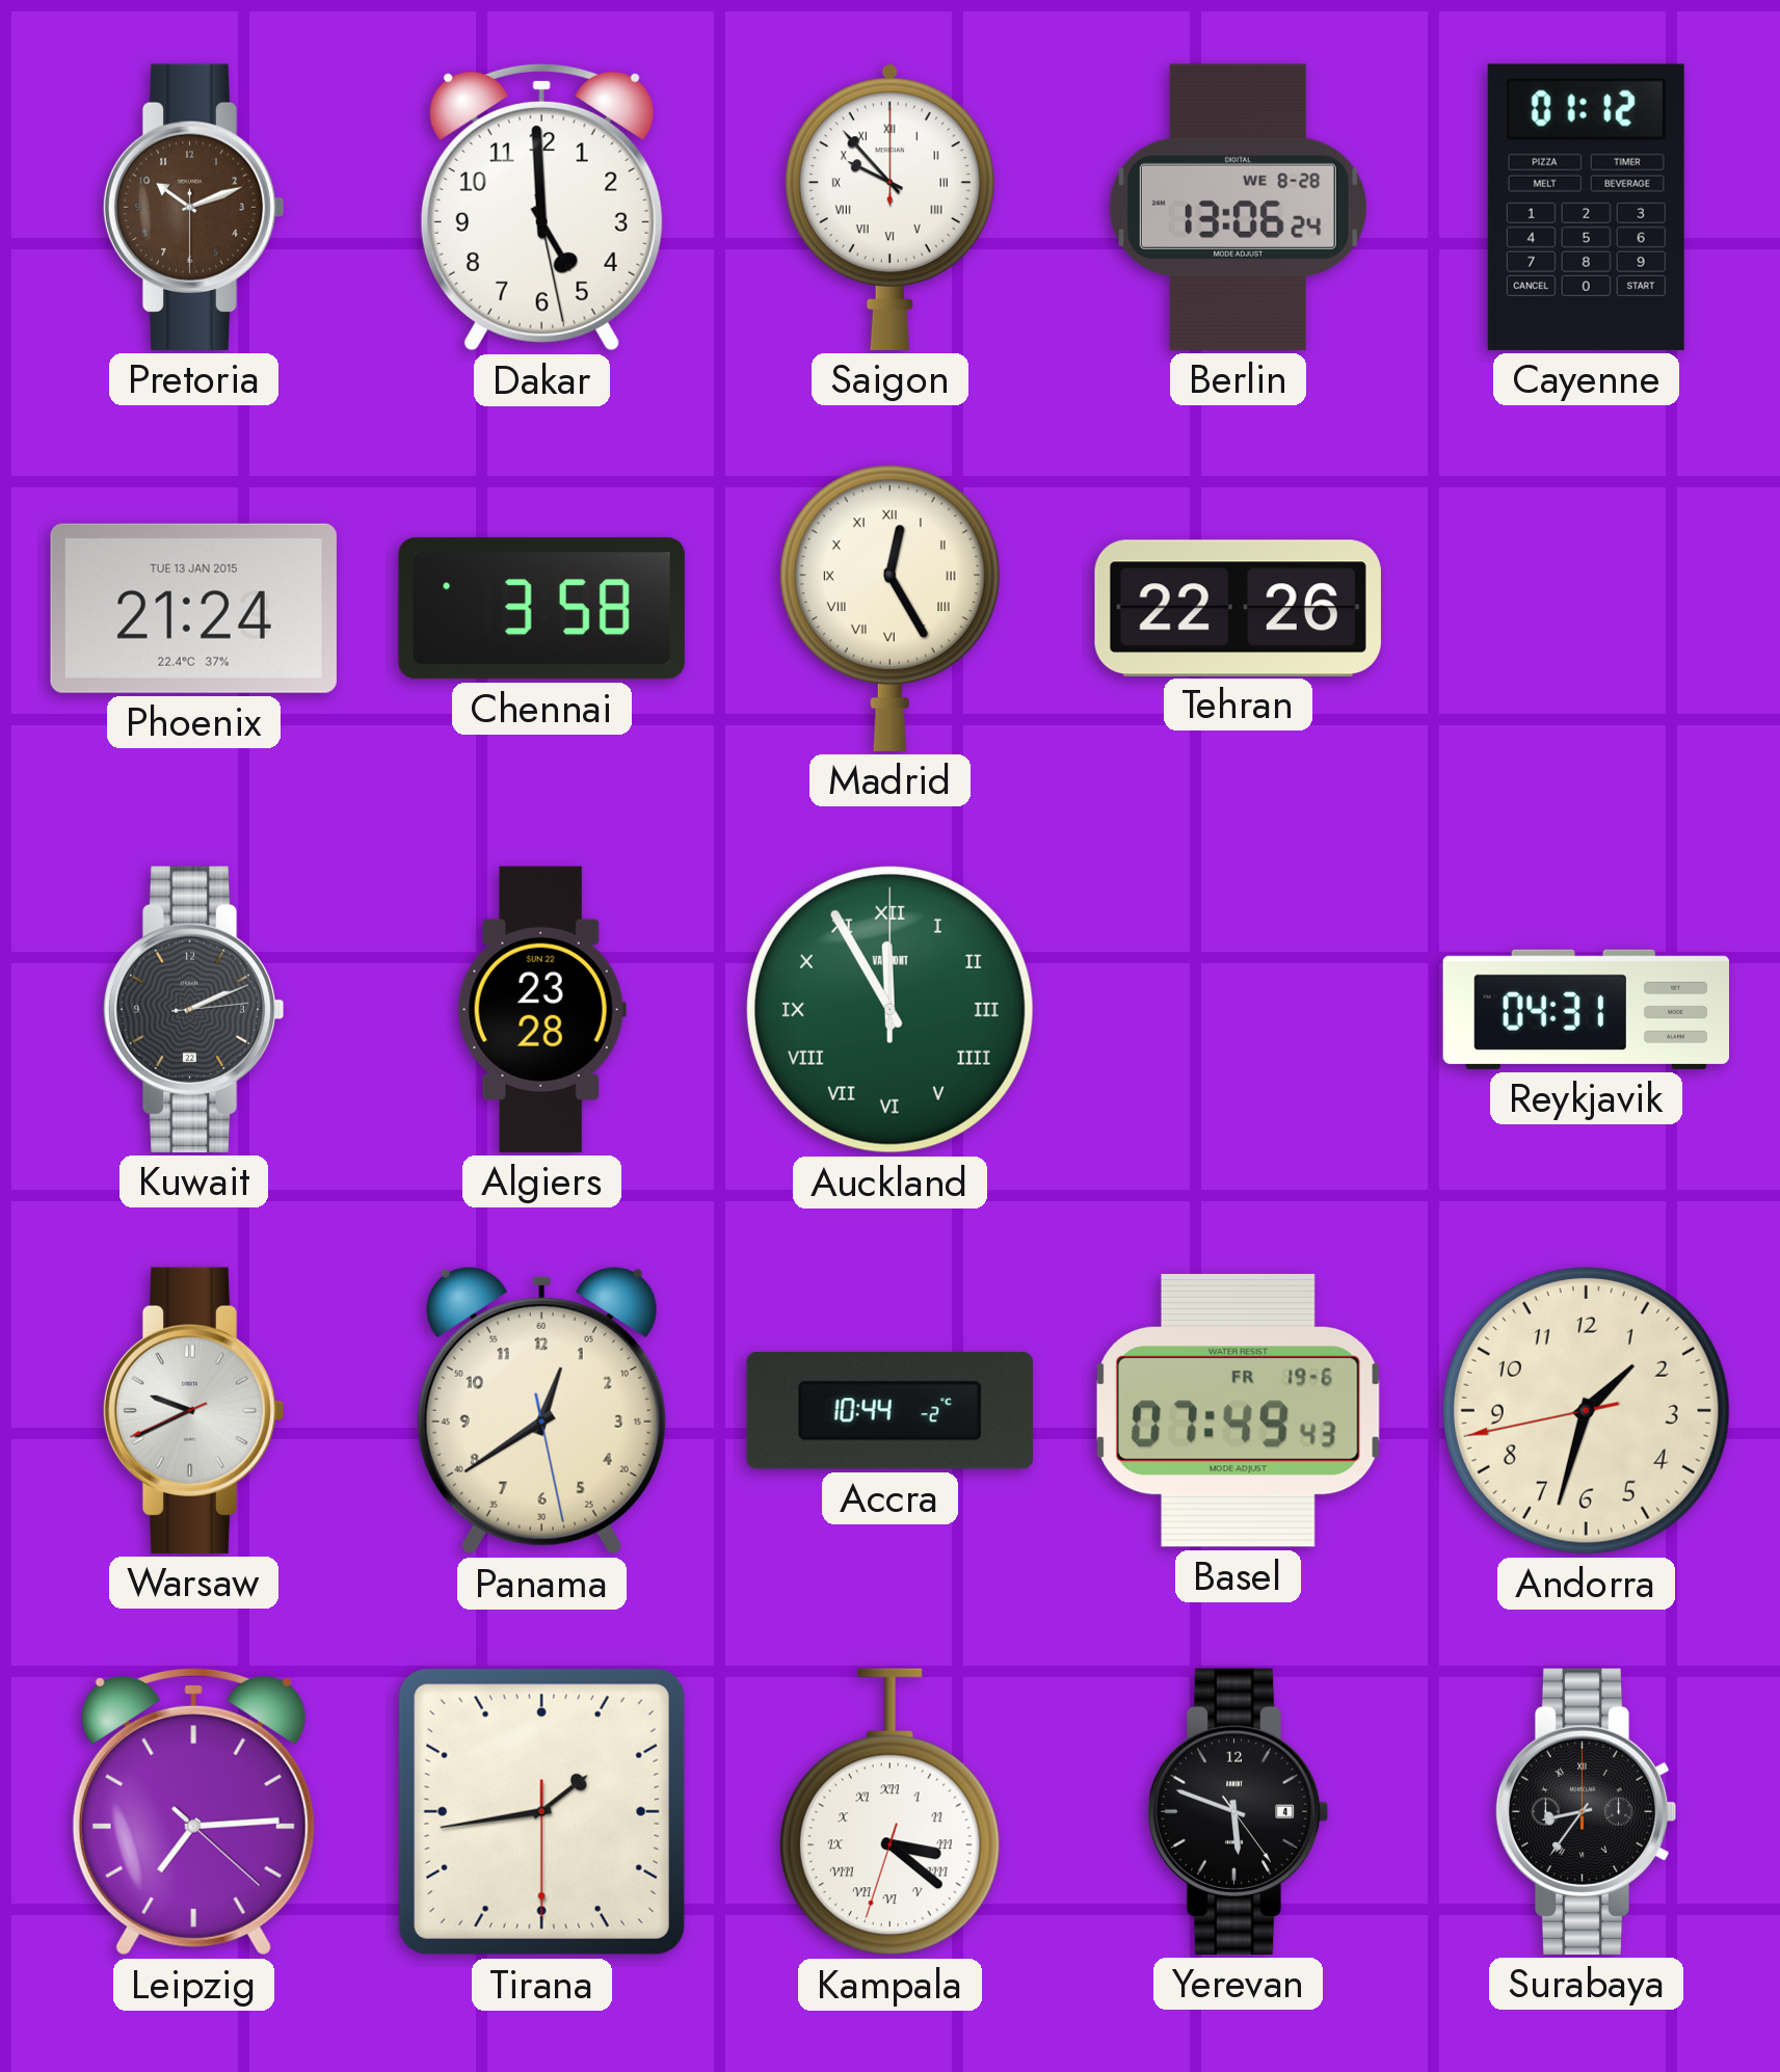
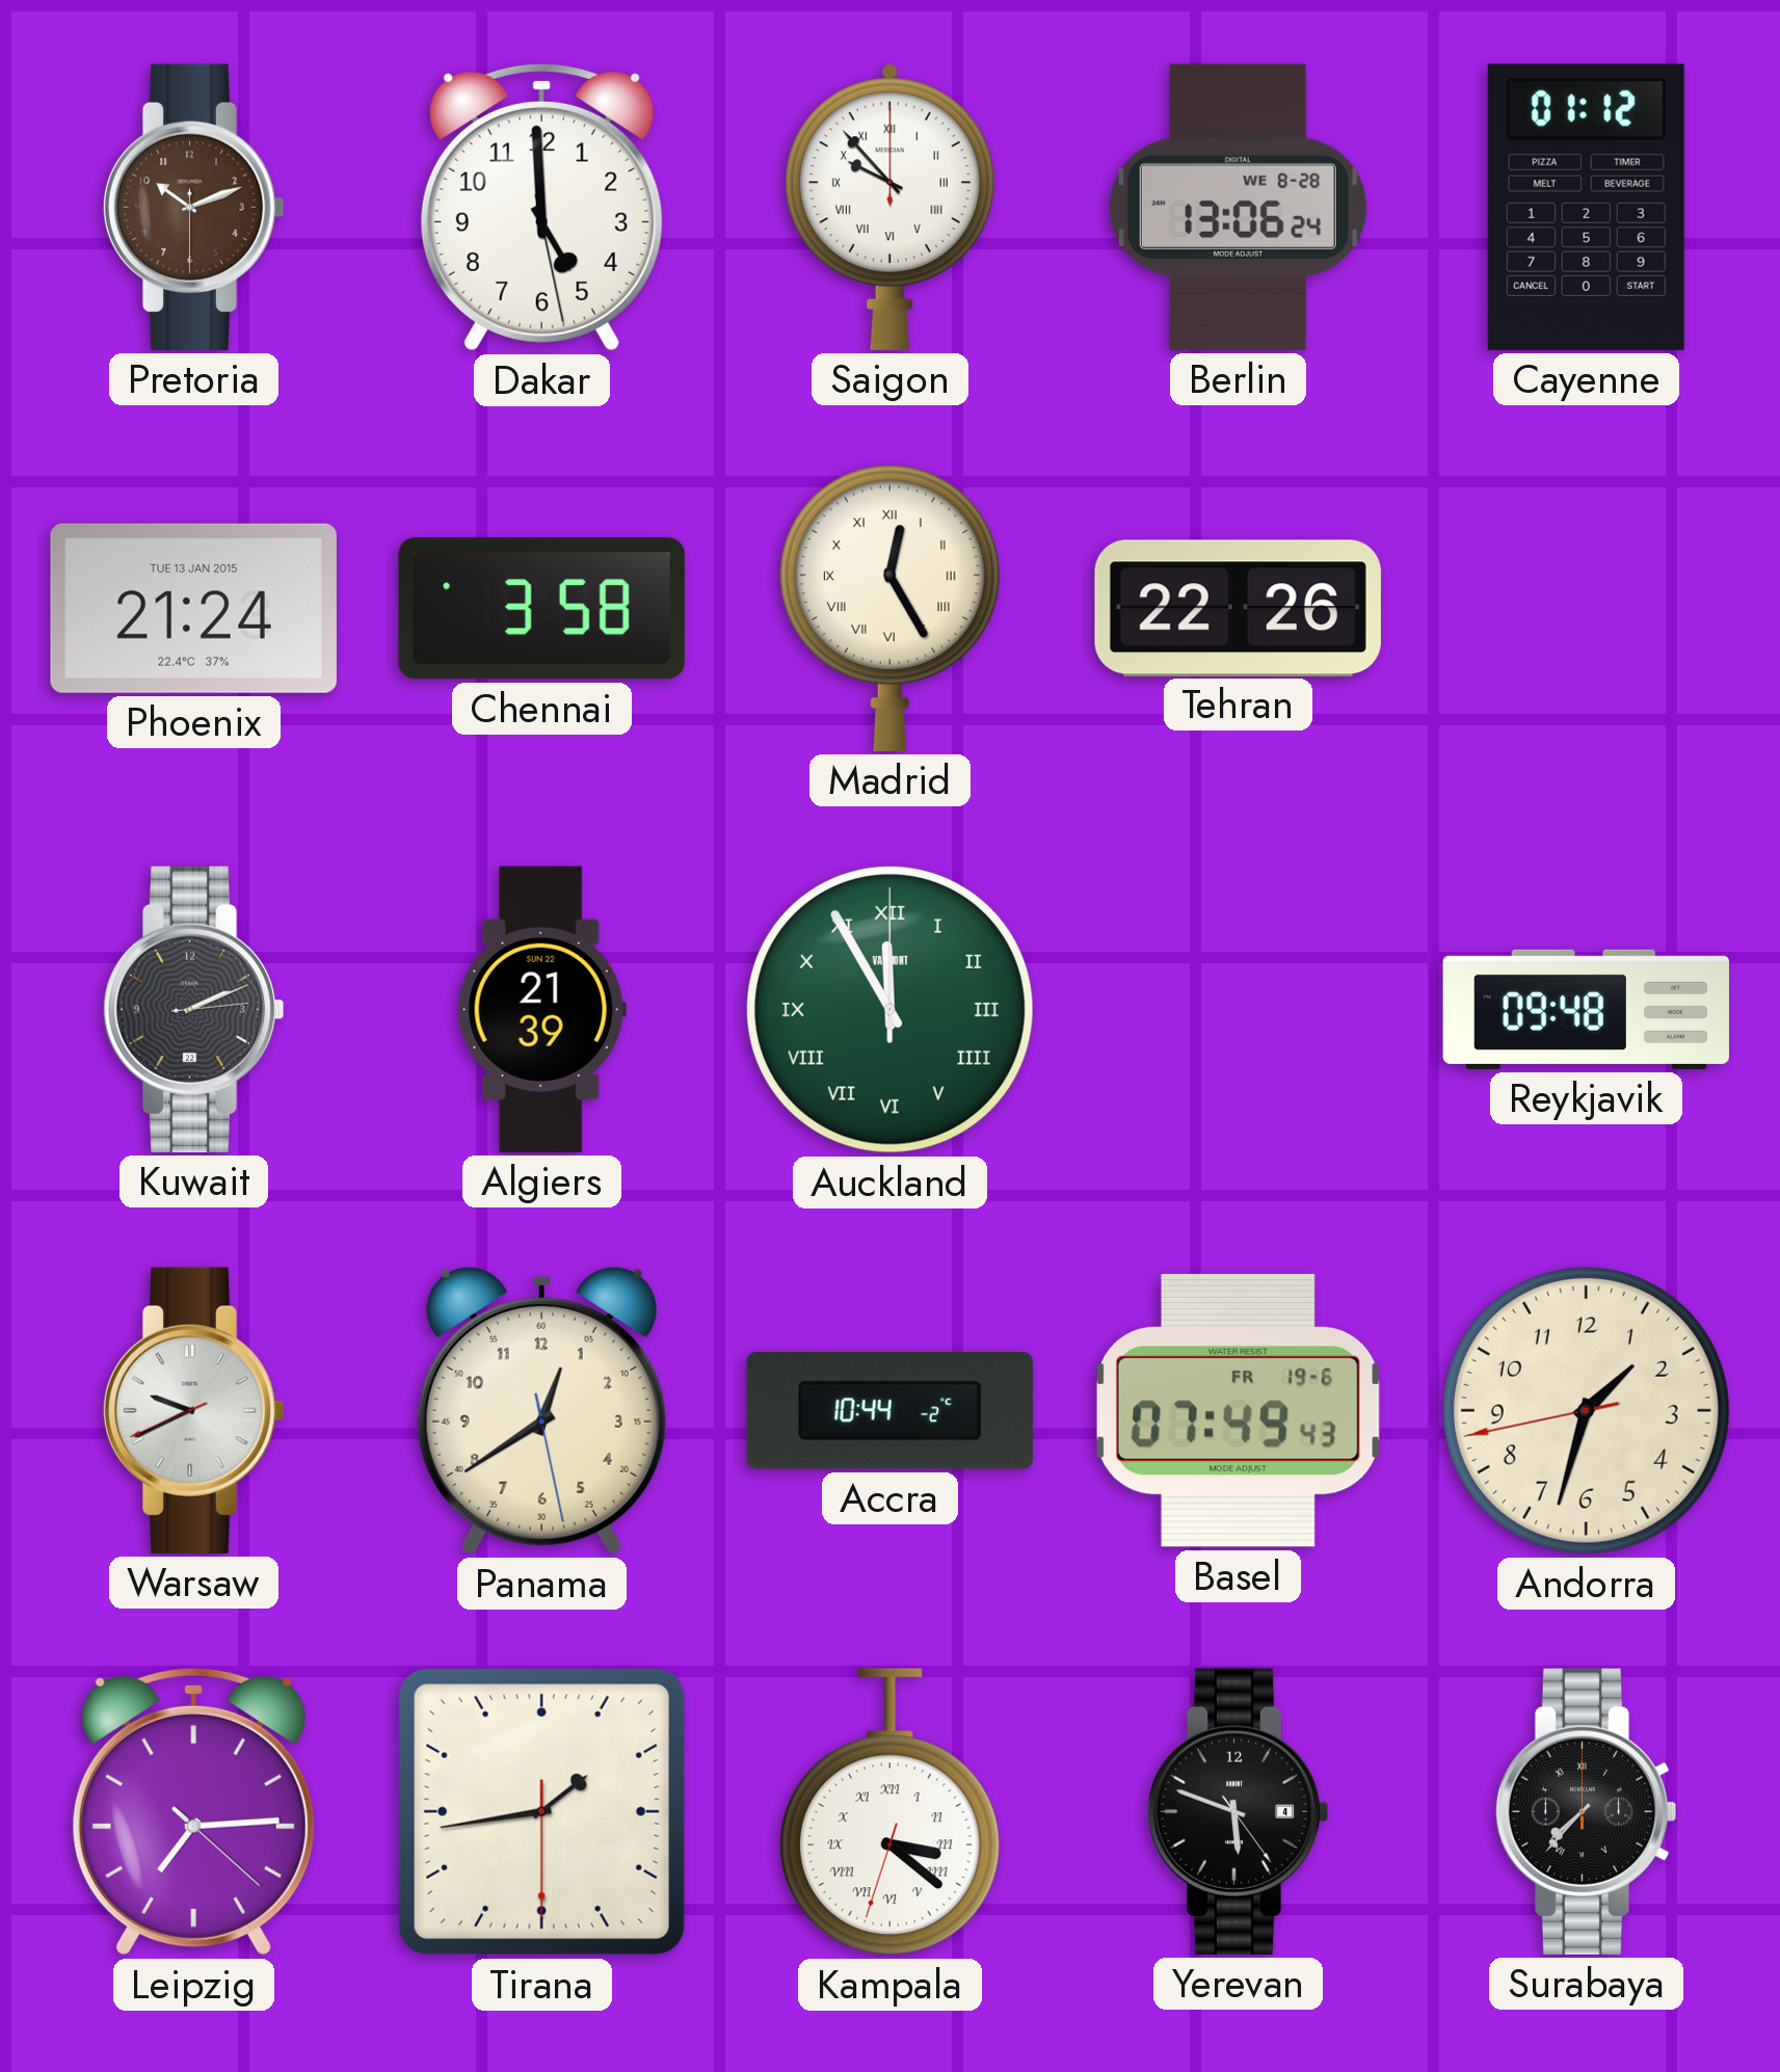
Algiers: 23:28 -> 21:39
Reykjavik: 04:31 -> 09:48
Surabaya: 8:36 -> 7:37
